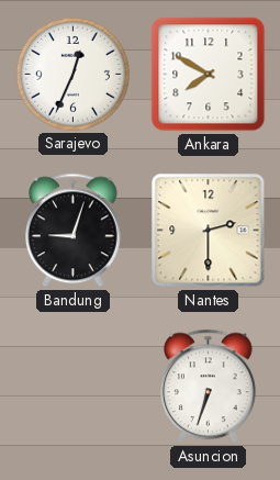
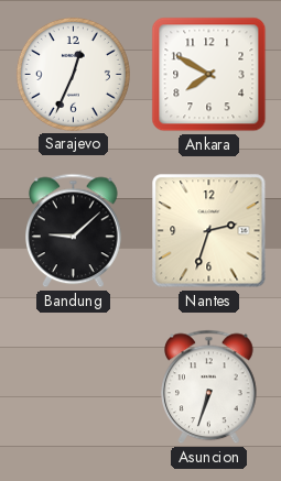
Bandung: 9:03 -> 9:08
Nantes: 2:30 -> 2:33
